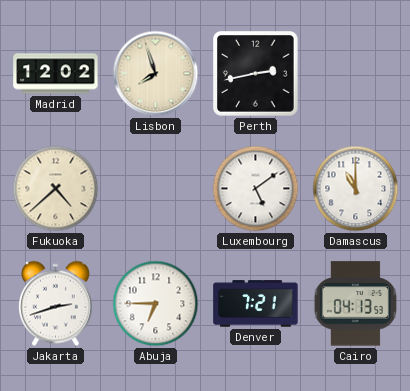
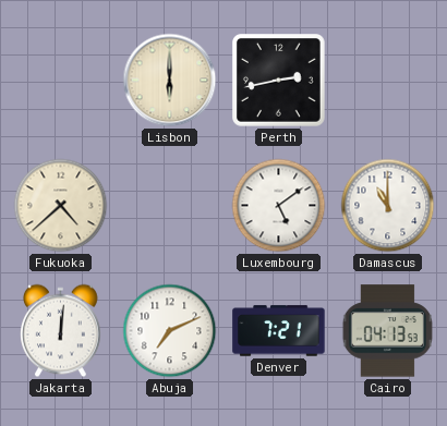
Madrid: 12:02 -> none
Lisbon: 7:57 -> 6:00
Jakarta: 2:42 -> 12:01
Abuja: 6:45 -> 7:11
